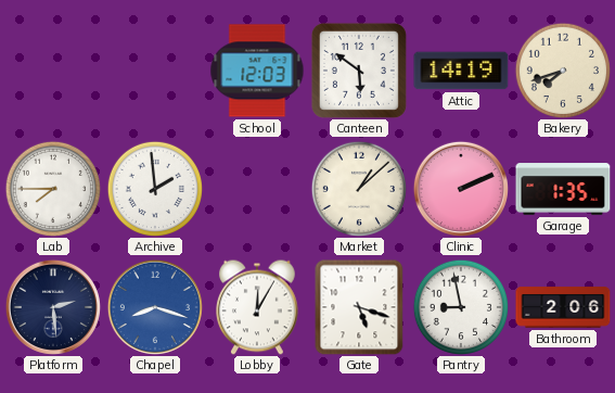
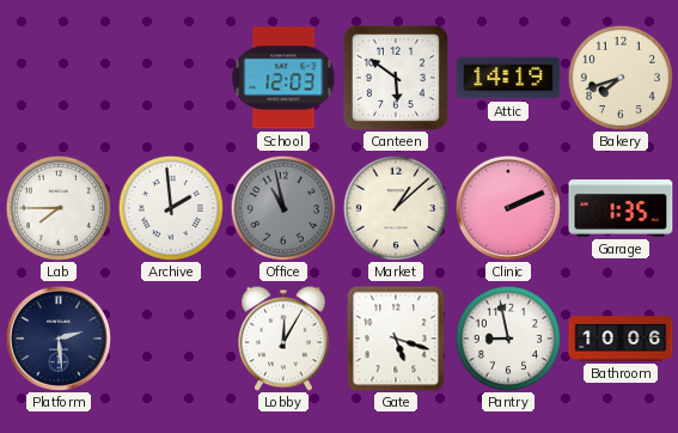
Office: none -> 10:58
Chapel: 8:18 -> none
Bathroom: 2:06 -> 10:06
